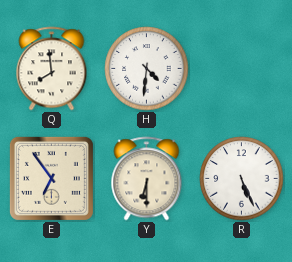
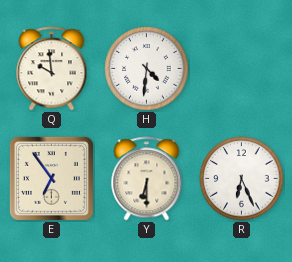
Q: 7:59 -> 9:59
R: 5:26 -> 6:26
